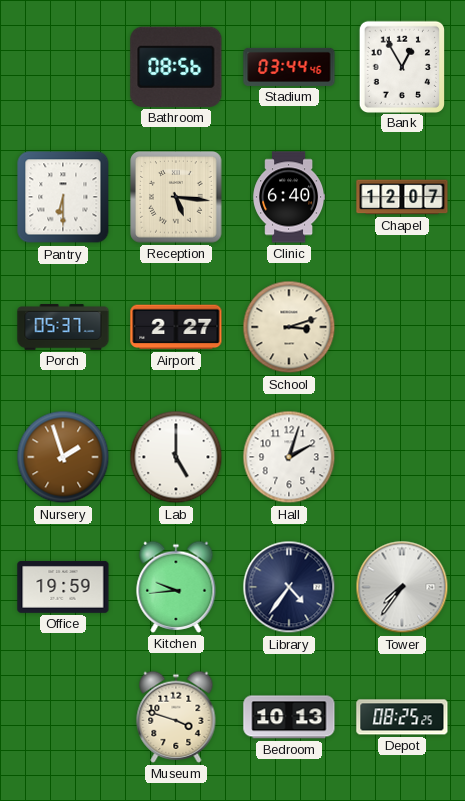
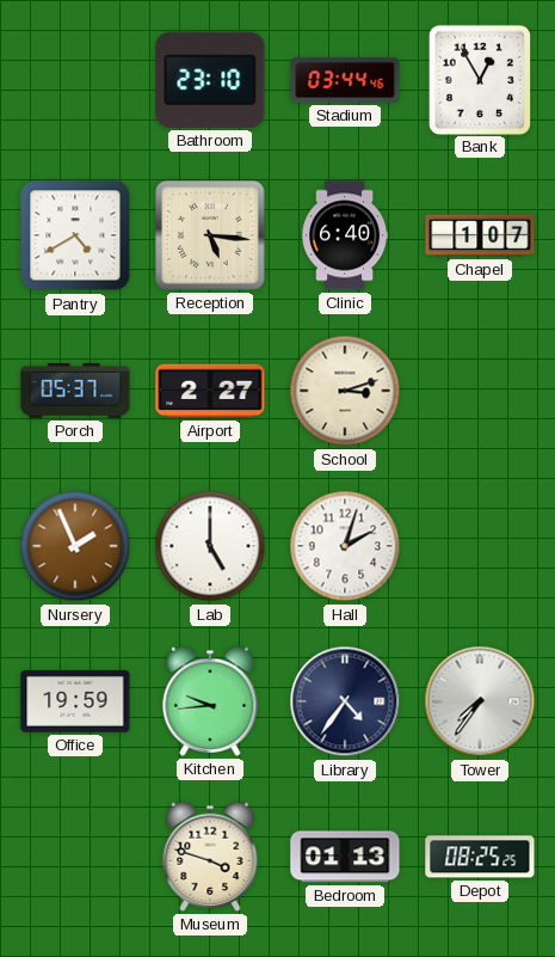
Bathroom: 08:56 -> 23:10
Pantry: 6:30 -> 4:40
Chapel: 12:07 -> 1:07
Nursery: 1:57 -> 1:56
Bedroom: 10:13 -> 01:13
